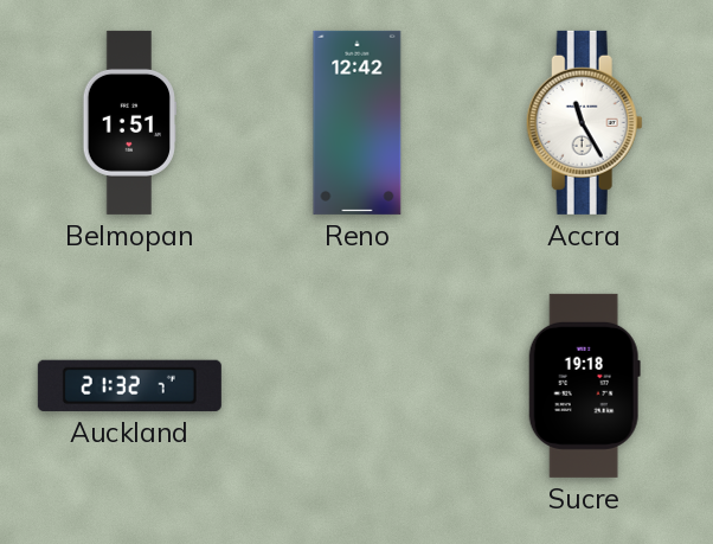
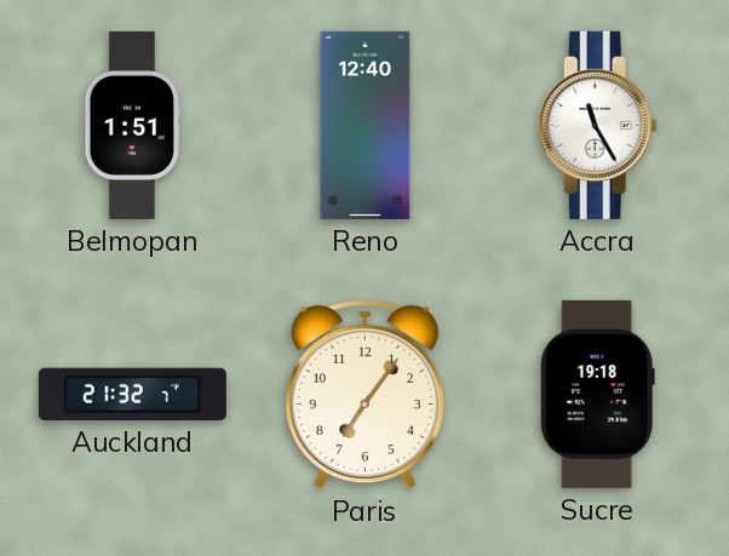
Reno: 12:42 -> 12:40
Paris: none -> 7:06
